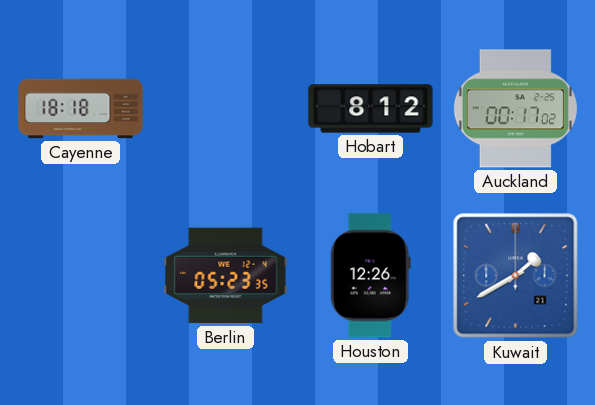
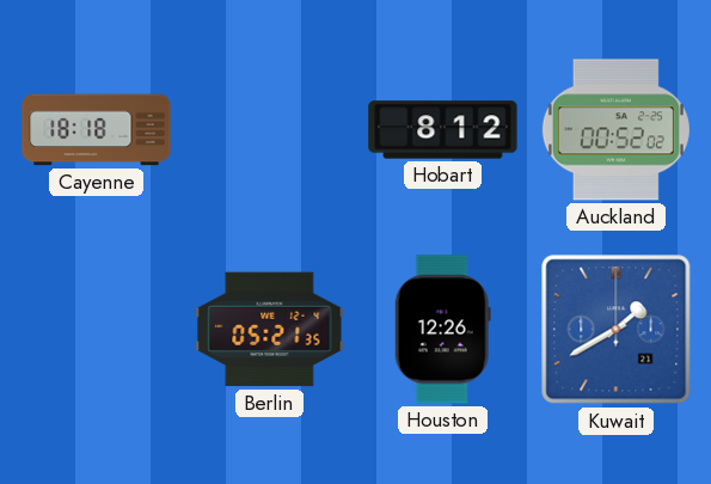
Auckland: 00:17 -> 00:52
Berlin: 05:23 -> 05:21
